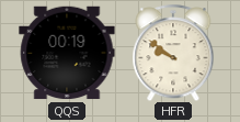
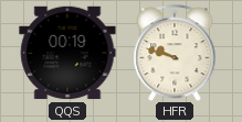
HFR: 9:51 -> 9:48
